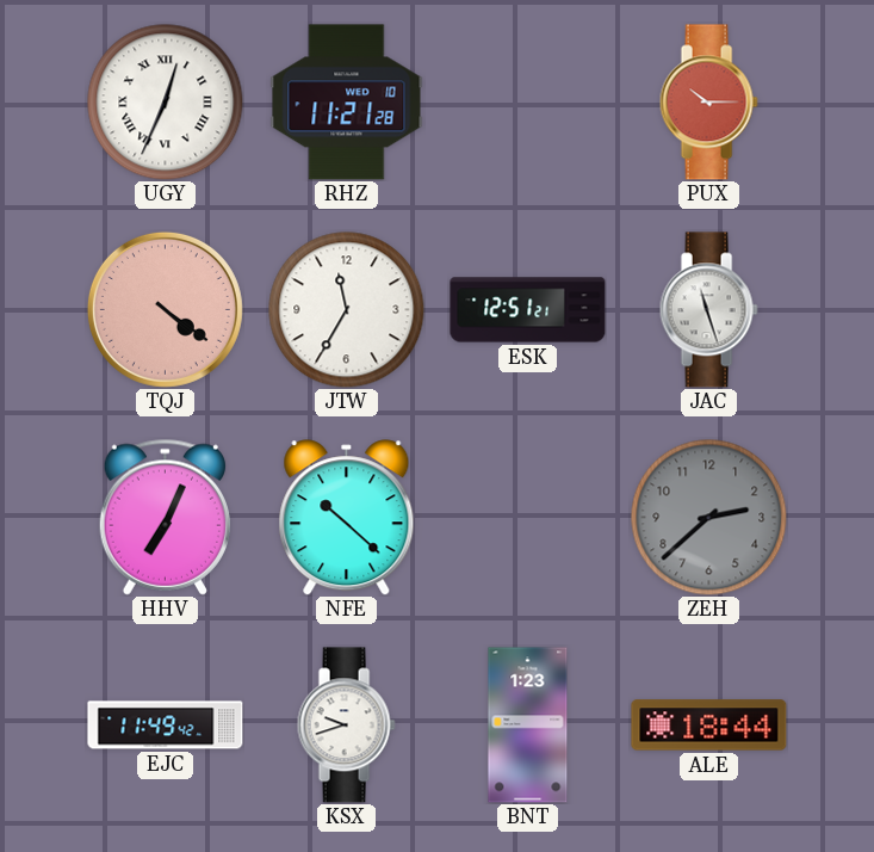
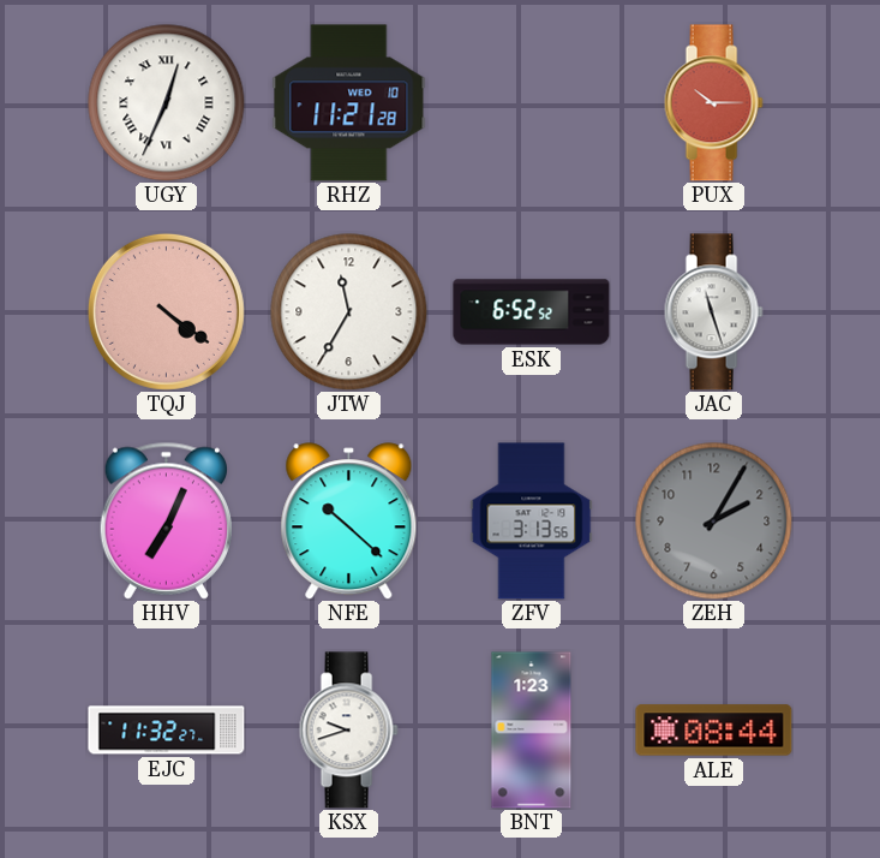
ESK: 12:51 -> 6:52
ZFV: none -> 3:13
ZEH: 2:38 -> 2:05
EJC: 11:49 -> 11:32
ALE: 18:44 -> 08:44
